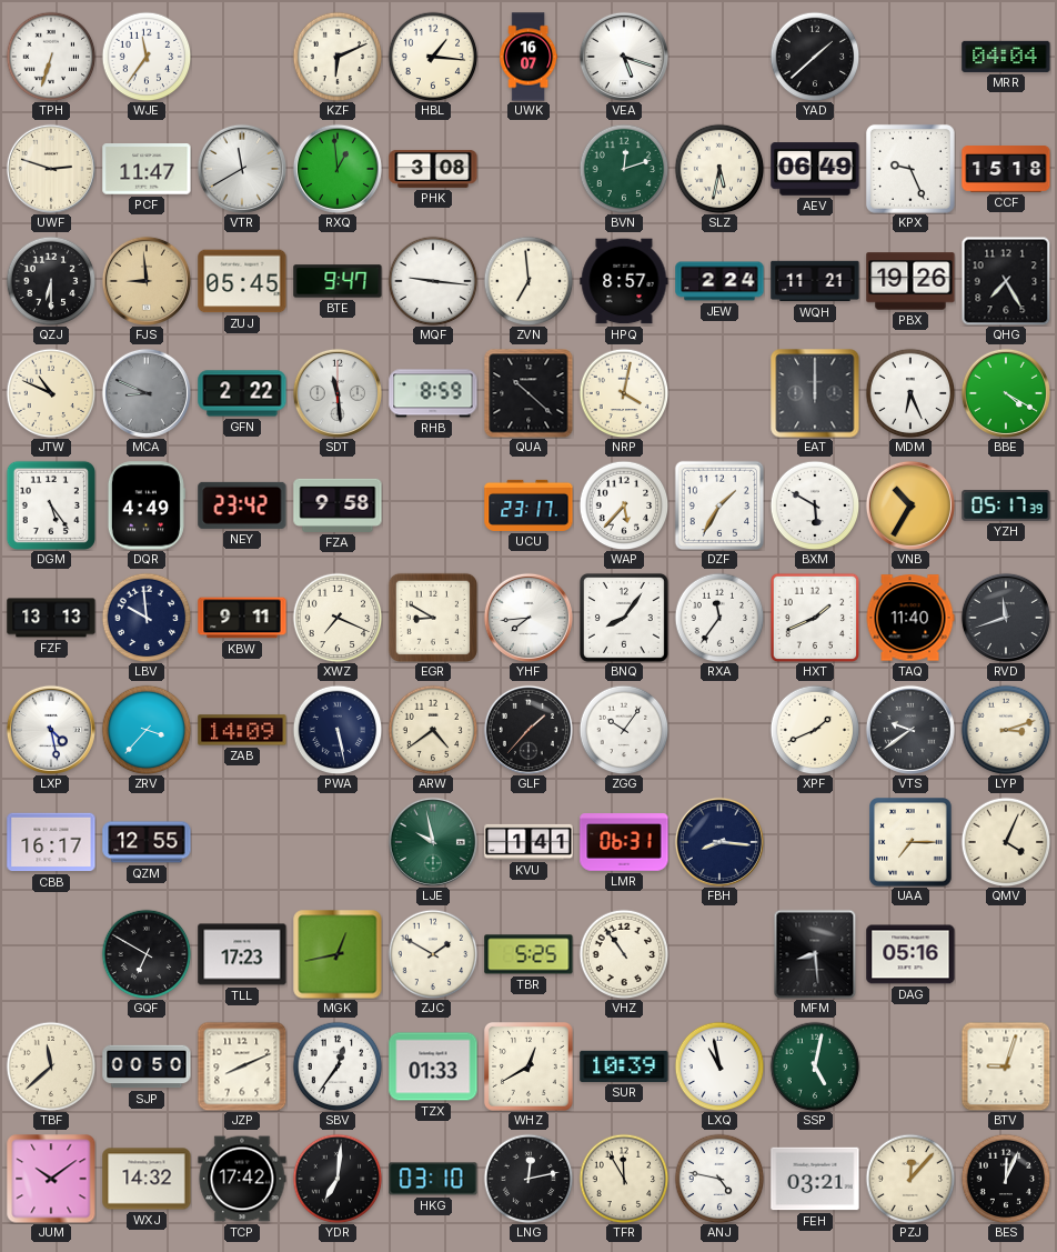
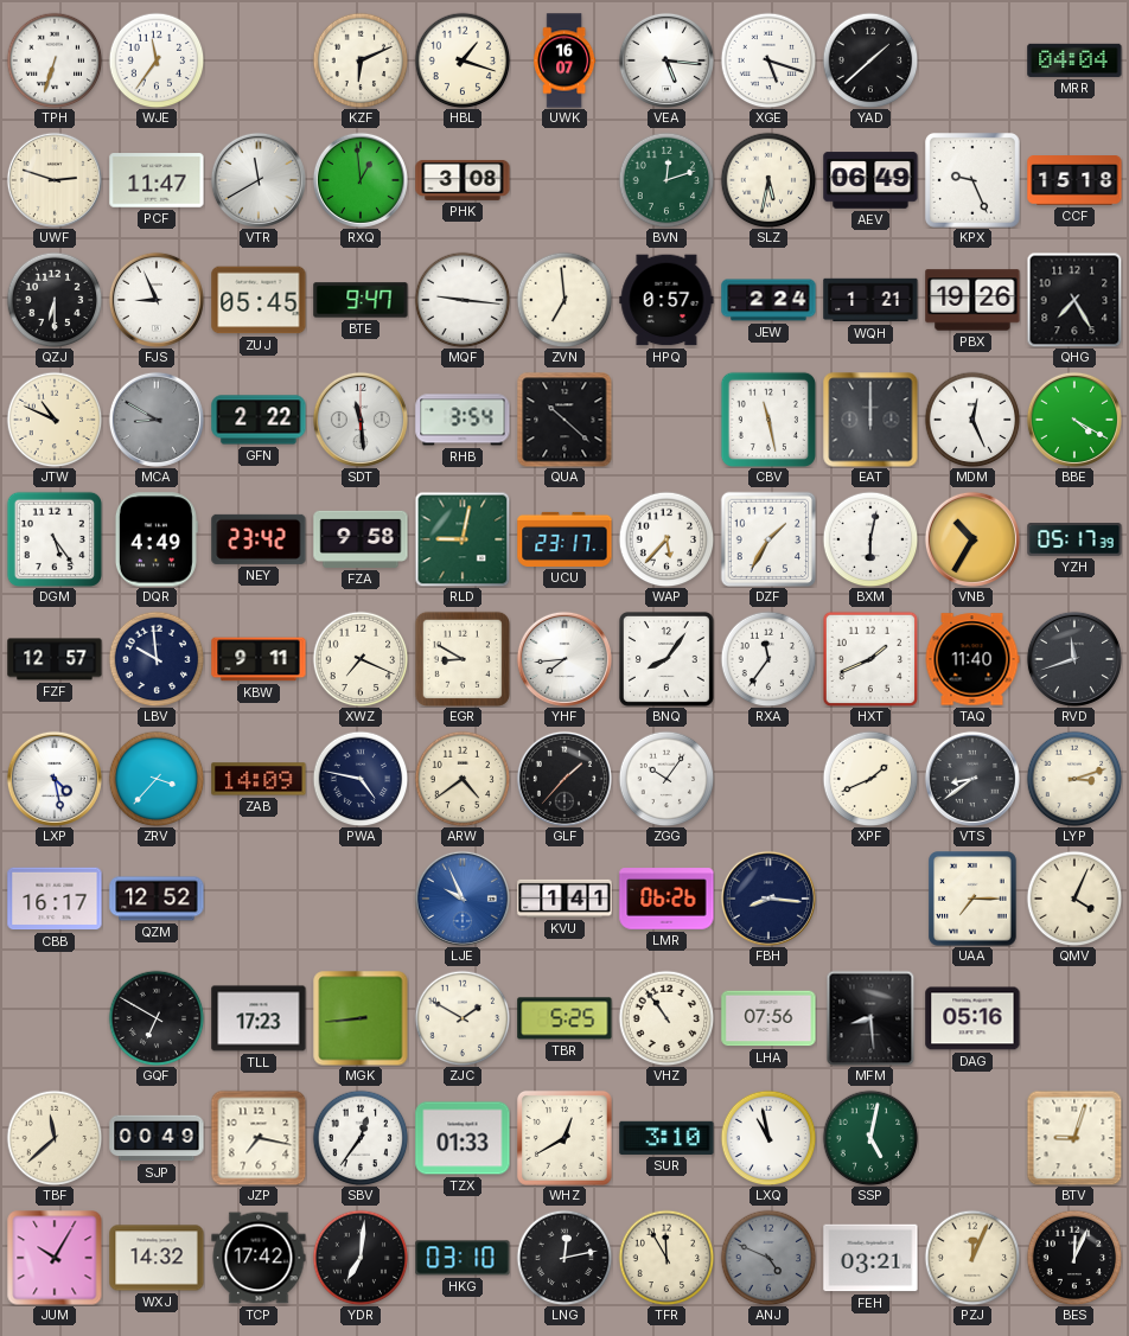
HBL: 1:16 -> 1:18
VEA: 5:18 -> 5:16
XGE: none -> 5:18
FJS: 8:59 -> 8:56
FJS dial: champagne -> white
HPQ: 8:57 -> 0:57
WQH: 11:21 -> 1:21
MCA: 8:49 -> 8:50
RHB: 8:59 -> 3:54
NRP: 4:02 -> none
CBV: none -> 11:28
MDM: 6:26 -> 12:26
RLD: none -> 9:02
BXM: 5:50 -> 6:02
FZF: 13:13 -> 12:57
PWA: 5:28 -> 4:47
VTS: 9:39 -> 8:39
QZM: 12:55 -> 12:52
LJE: 9:58 -> 9:56
LJE dial: green -> blue
LMR: 06:31 -> 06:26
MGK: 12:43 -> 8:44
LHA: none -> 07:56
SJP: 00:50 -> 00:49
JZP: 8:11 -> 7:17
SUR: 10:39 -> 3:10
JUM: 10:09 -> 10:05
ANJ: 4:47 -> 4:49
ANJ dial: white -> grey
PZJ: 12:07 -> 12:04
